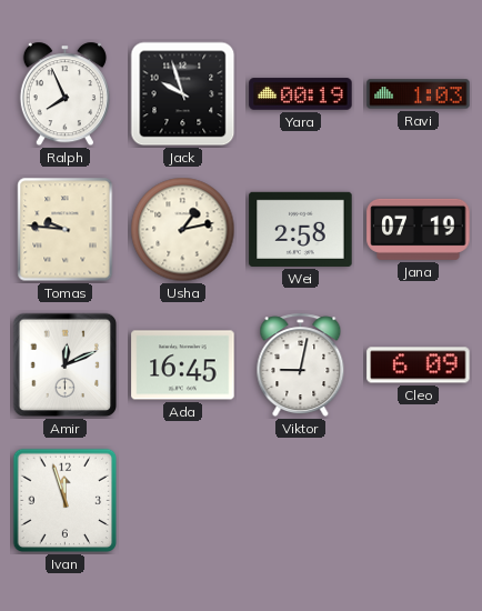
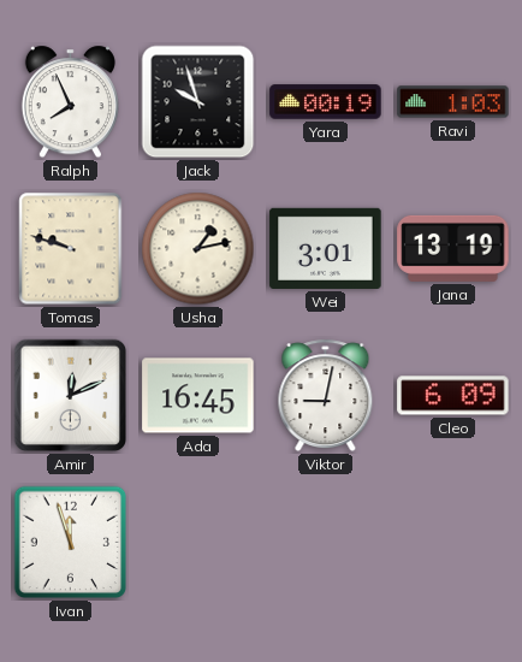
Tomas: 9:46 -> 9:48
Wei: 2:58 -> 3:01
Jana: 07:19 -> 13:19
